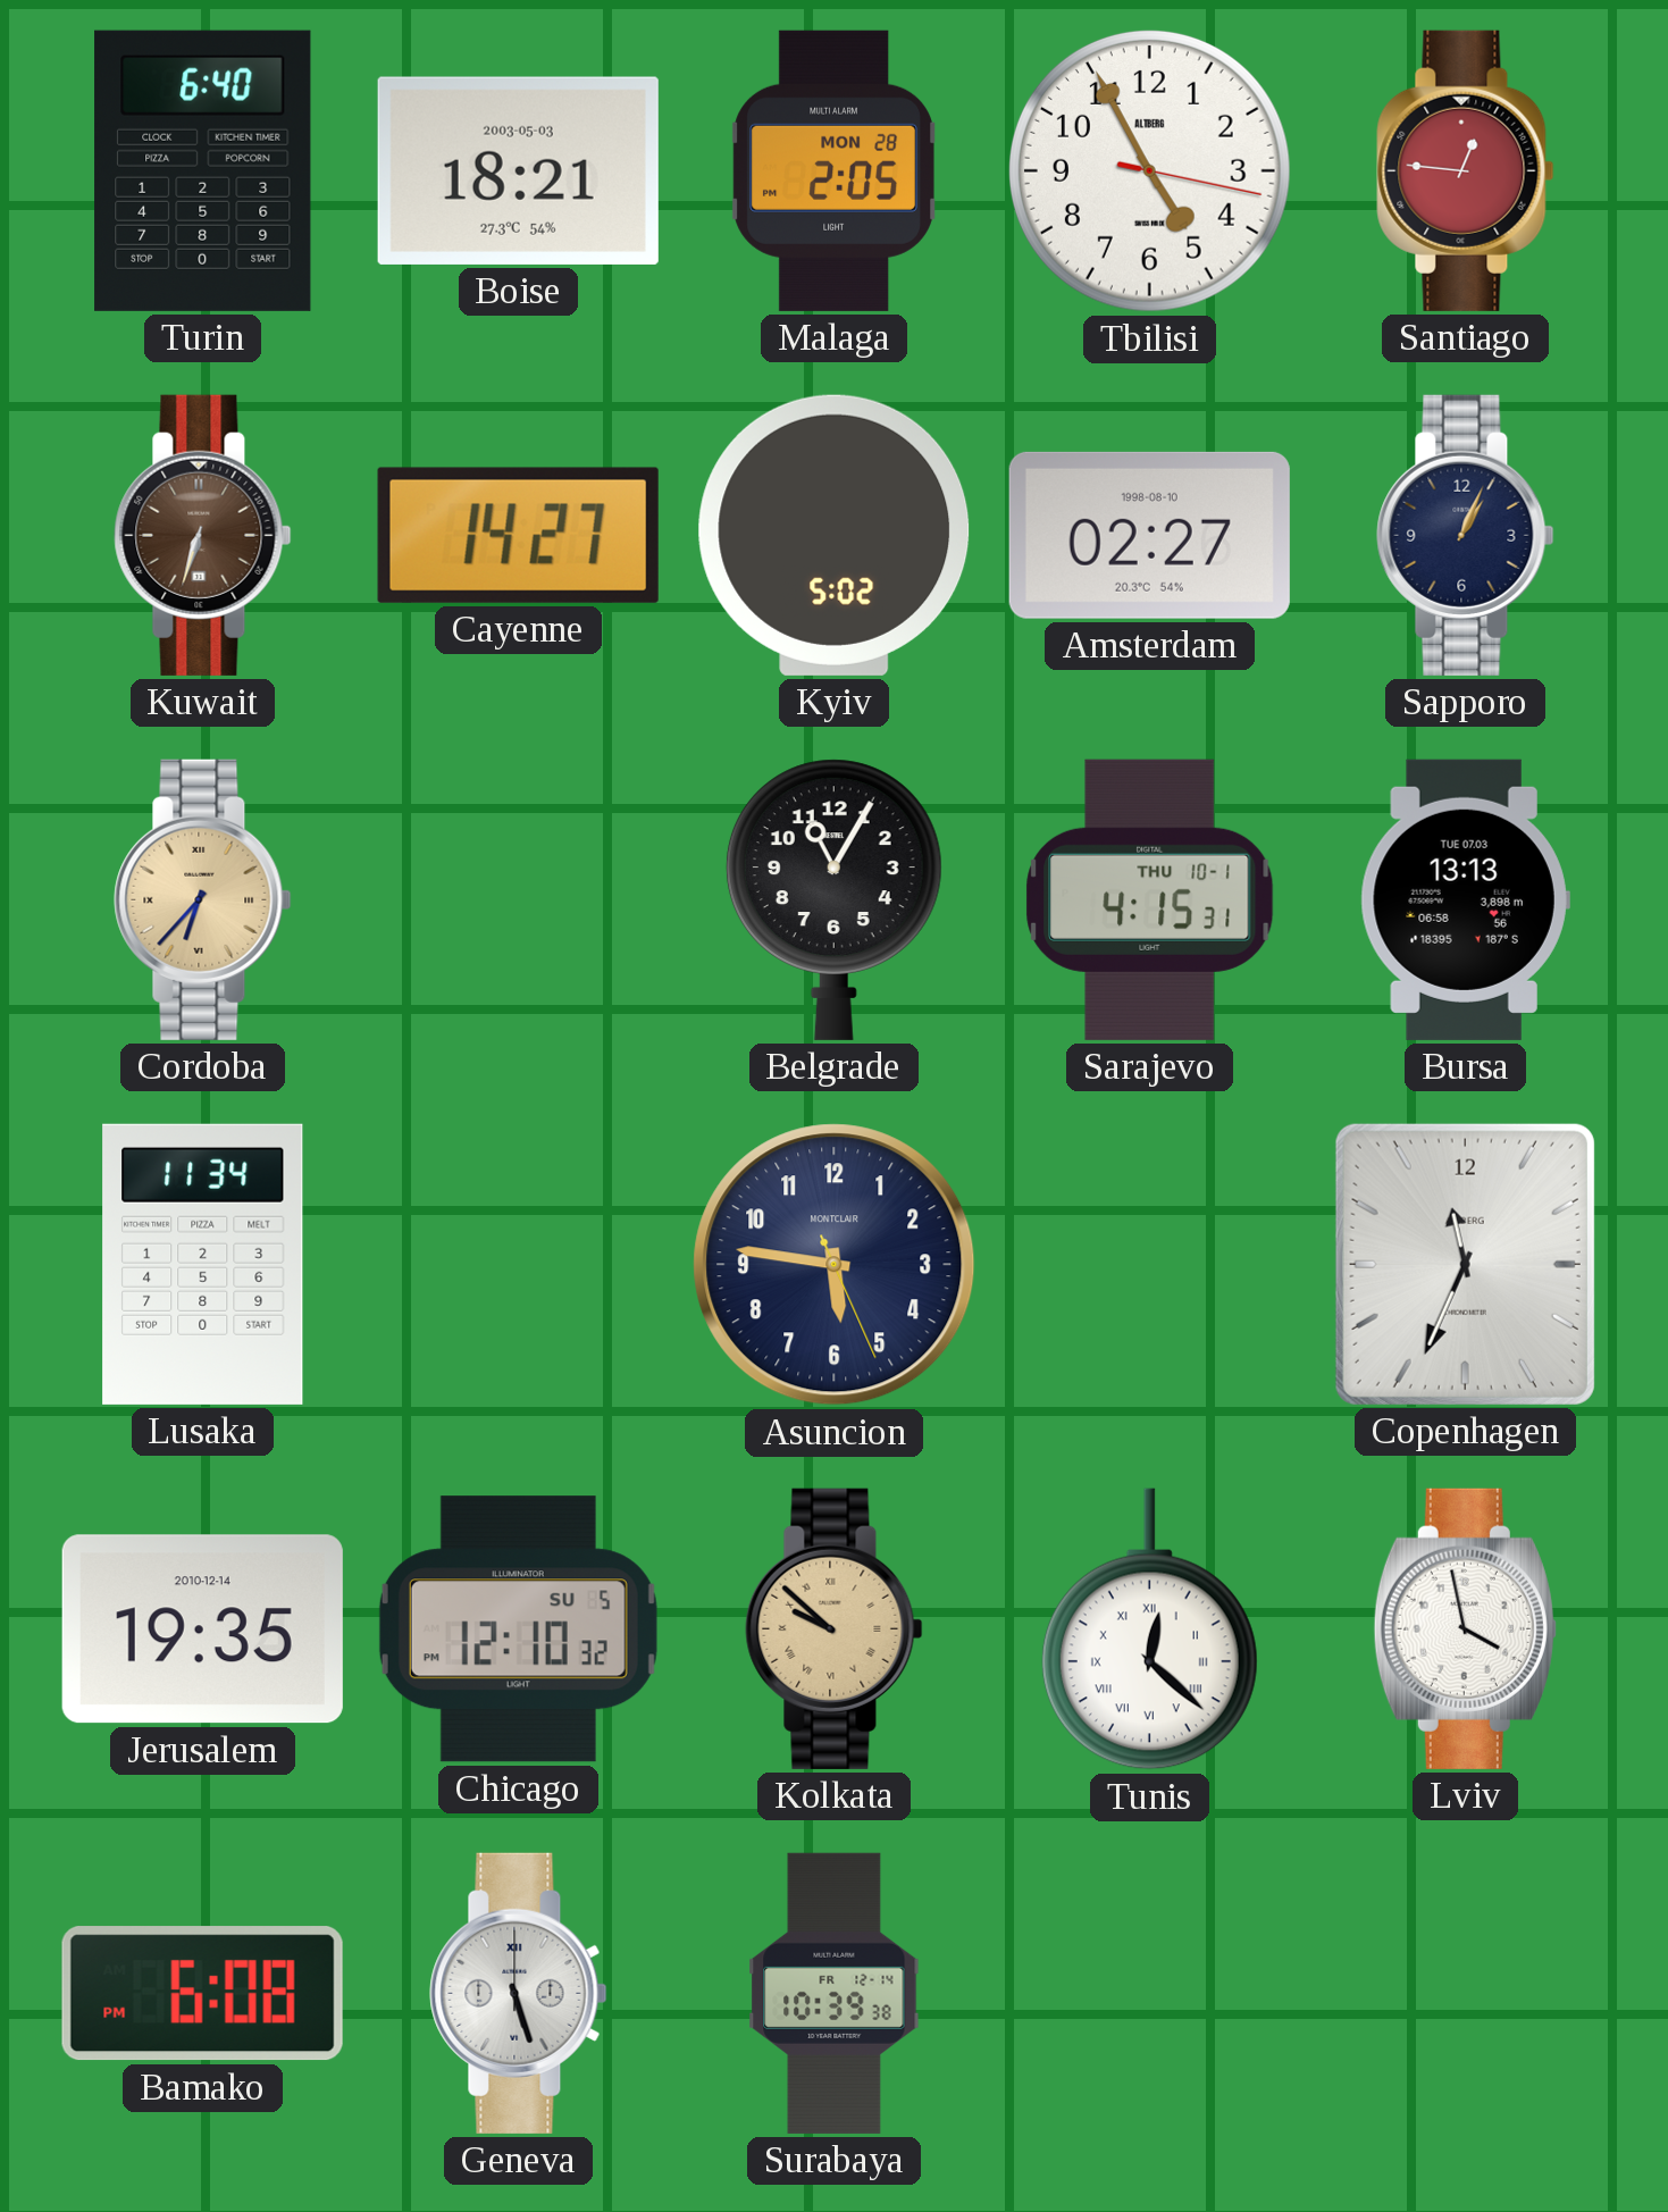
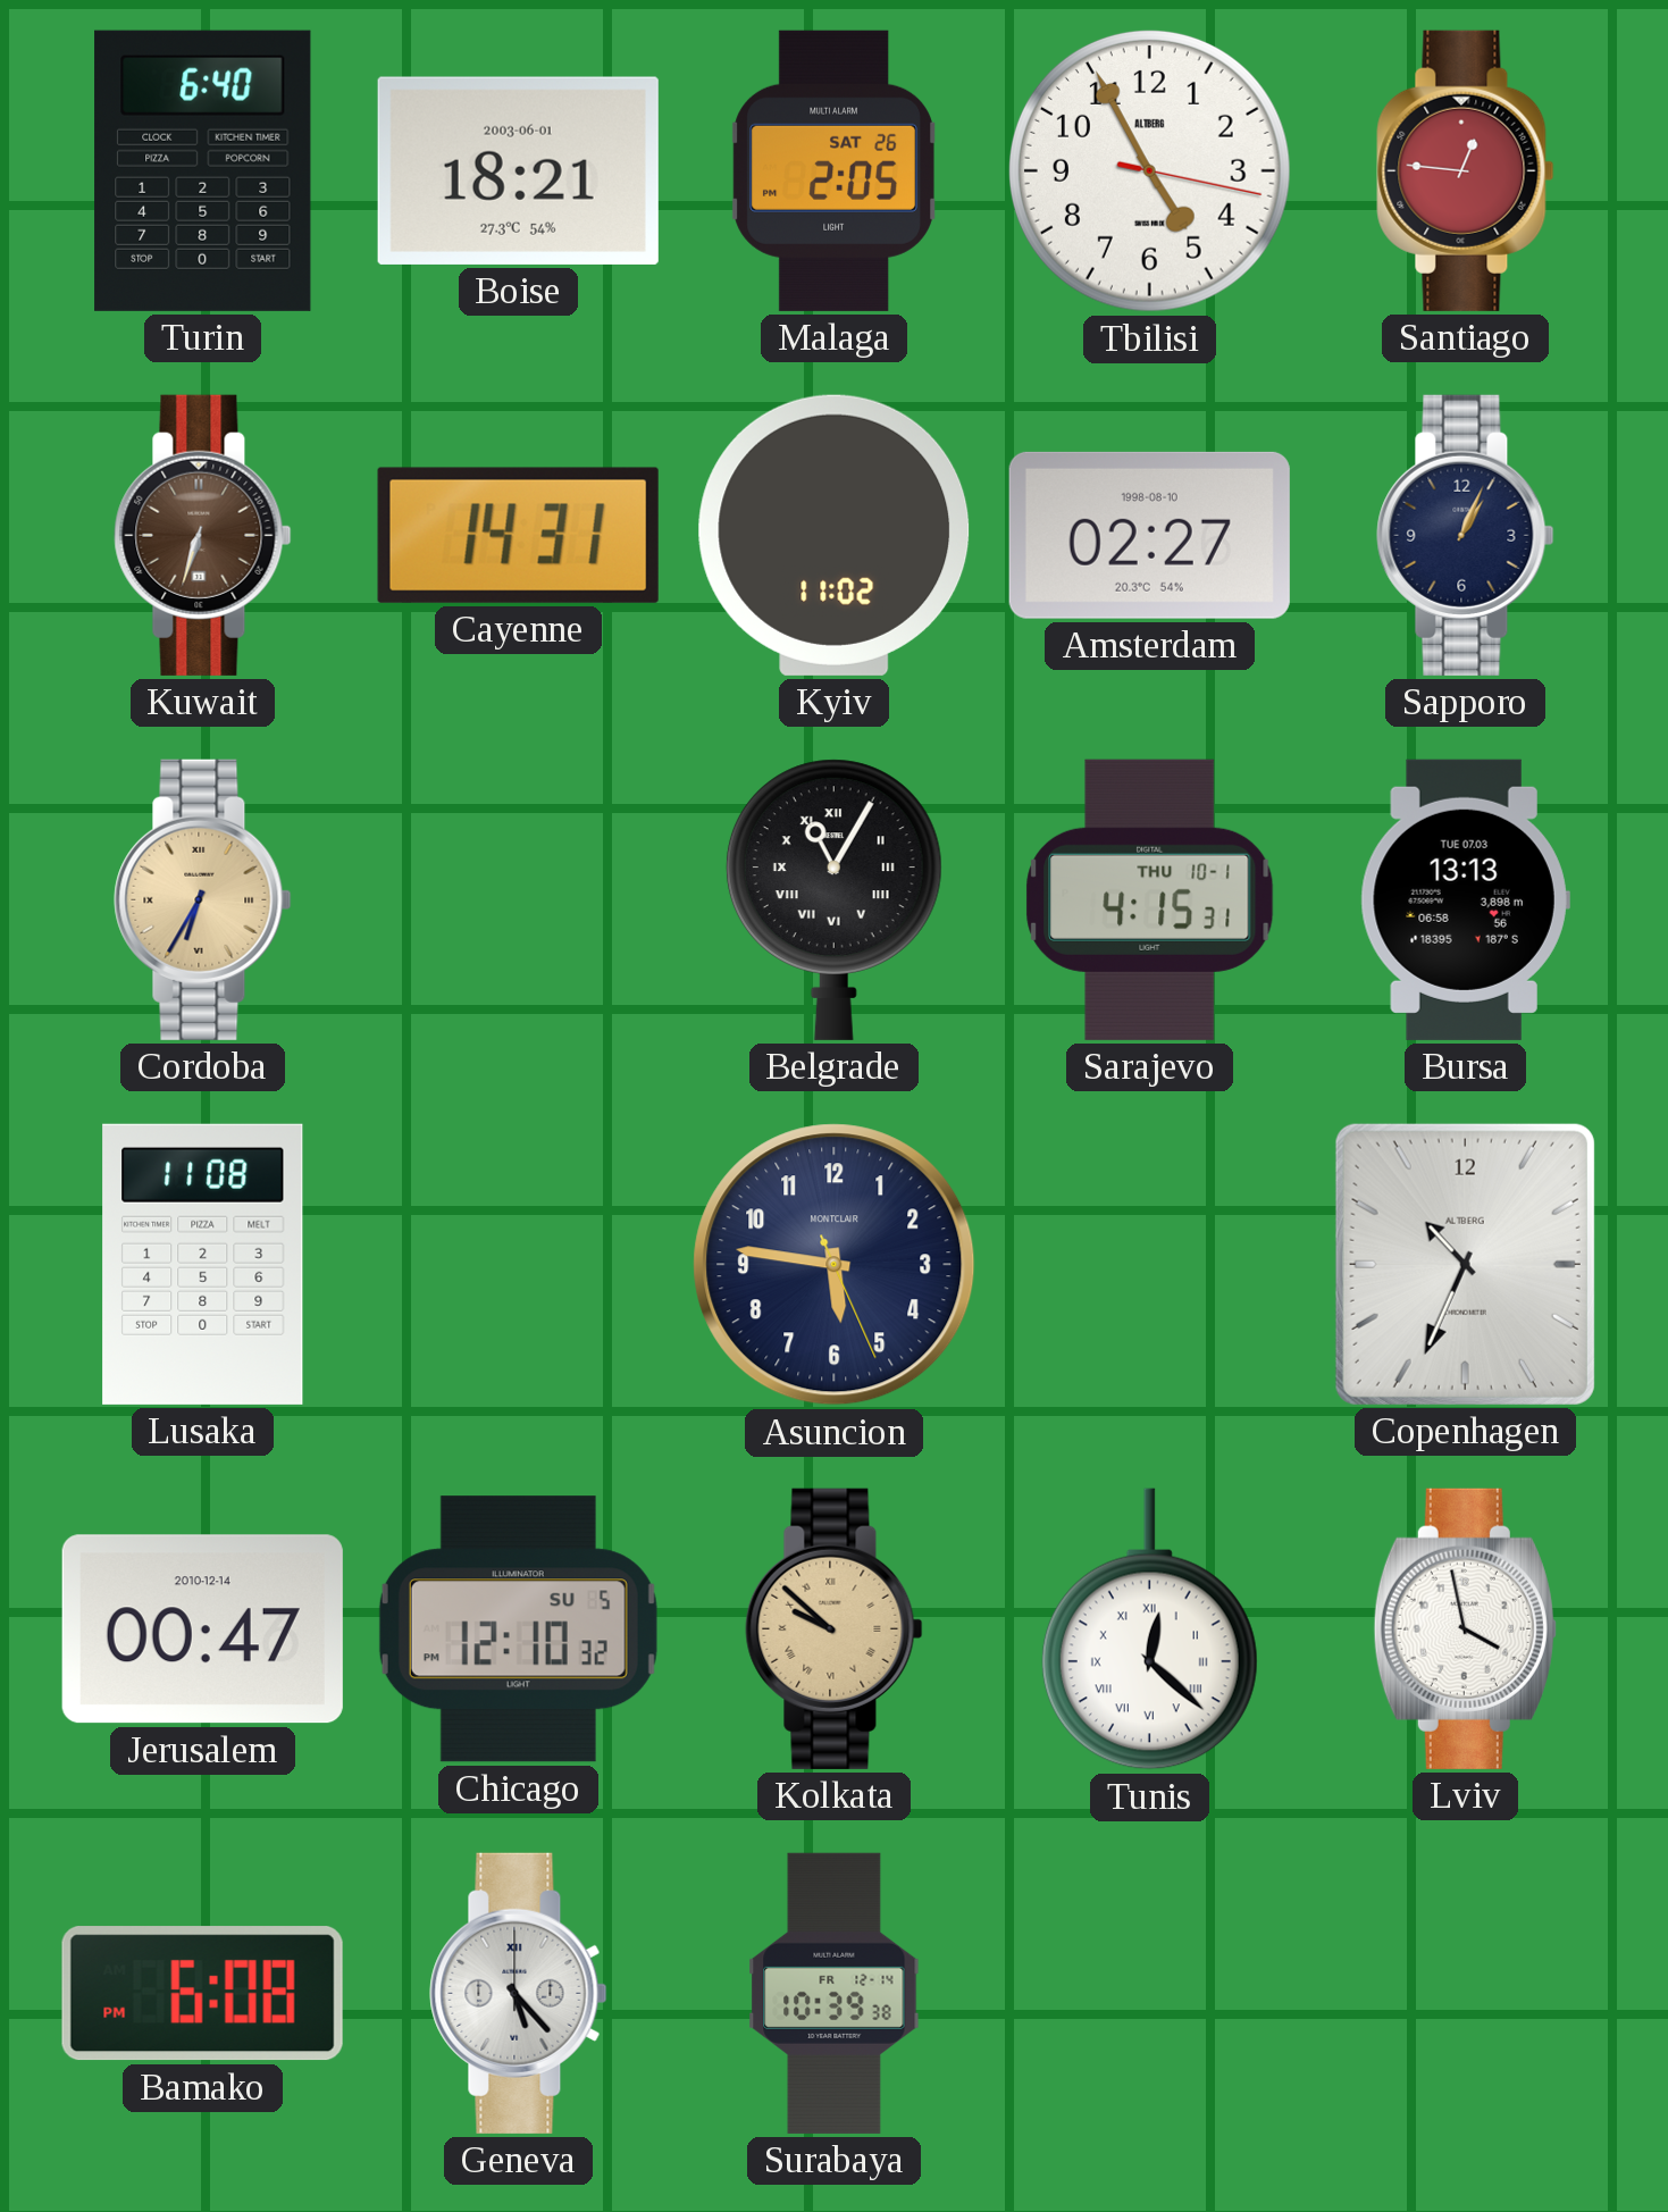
Boise date: 2003-05-03 -> 2003-06-01
Malaga date: MON 28 -> SAT 26
Cayenne: 14:27 -> 14:31
Kyiv: 5:02 -> 11:02
Cordoba: 6:37 -> 6:35
Belgrade numerals: Arabic -> Roman
Lusaka: 11:34 -> 11:08
Copenhagen: 11:34 -> 10:34
Jerusalem: 19:35 -> 00:47
Geneva: 5:27 -> 5:23
